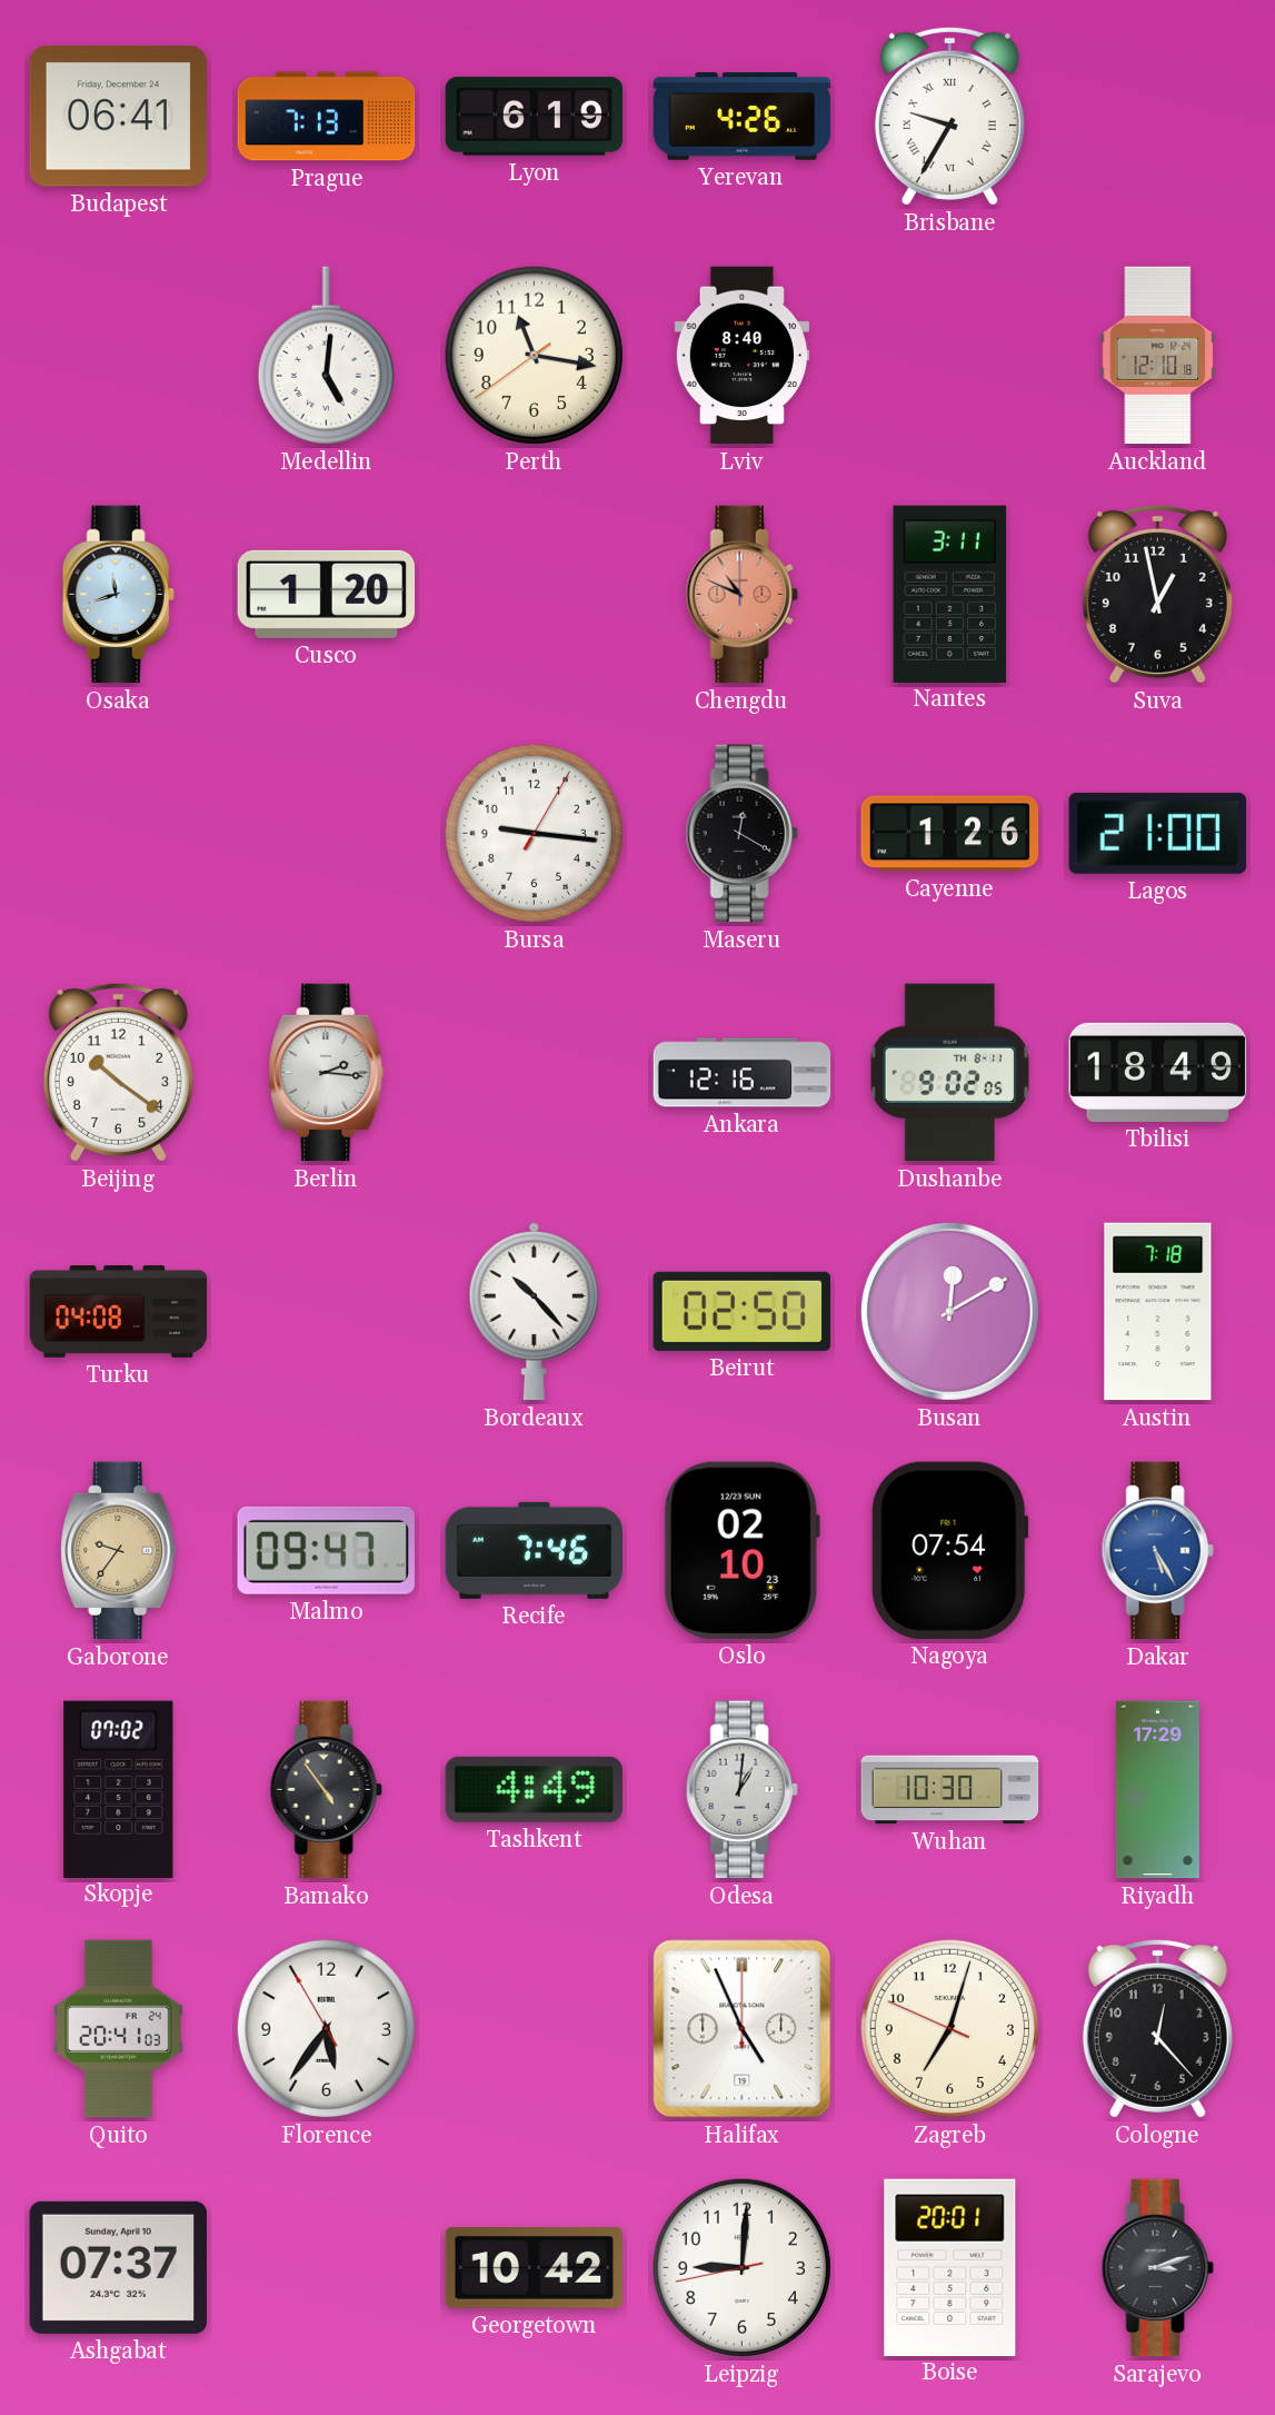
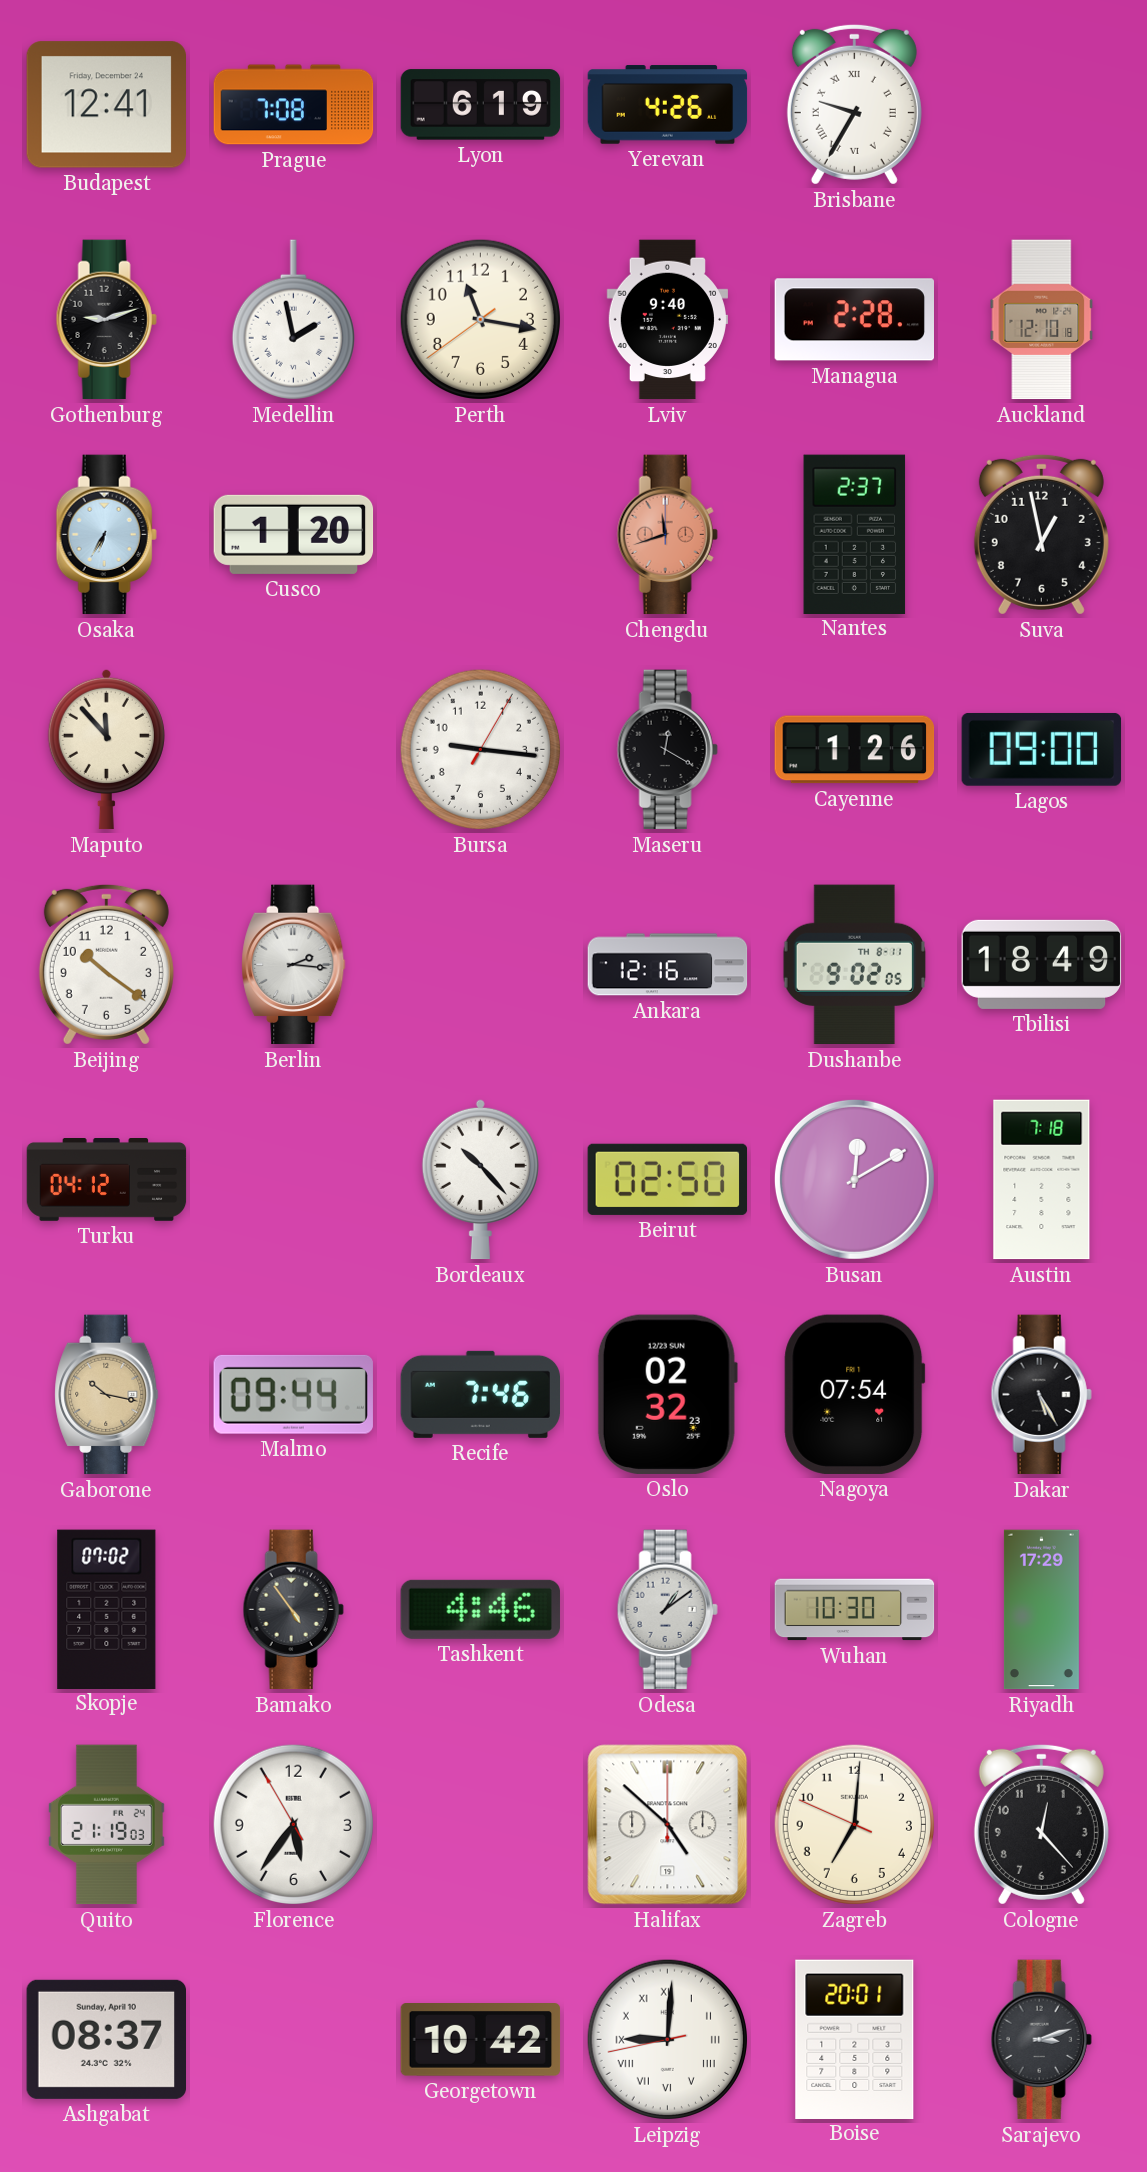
Budapest: 06:41 -> 12:41
Prague: 7:13 -> 7:08
Gothenburg: none -> 9:12
Medellin: 5:01 -> 1:58
Lviv: 8:40 -> 9:40
Managua: none -> 2:28
Osaka: 11:42 -> 6:35
Chengdu: 10:49 -> 11:42
Nantes: 3:11 -> 2:37
Maputo: none -> 11:53
Lagos: 21:00 -> 09:00
Turku: 04:08 -> 04:12
Gaborone: 9:36 -> 10:17
Malmo: 09:47 -> 09:44
Oslo: 02:10 -> 02:32
Dakar dial: blue -> black
Tashkent: 4:49 -> 4:46
Odesa: 1:01 -> 1:09
Quito: 20:41 -> 21:19
Halifax: 4:56 -> 4:52
Zagreb: 7:02 -> 7:00
Ashgabat: 07:37 -> 08:37
Leipzig numerals: Arabic -> Roman
